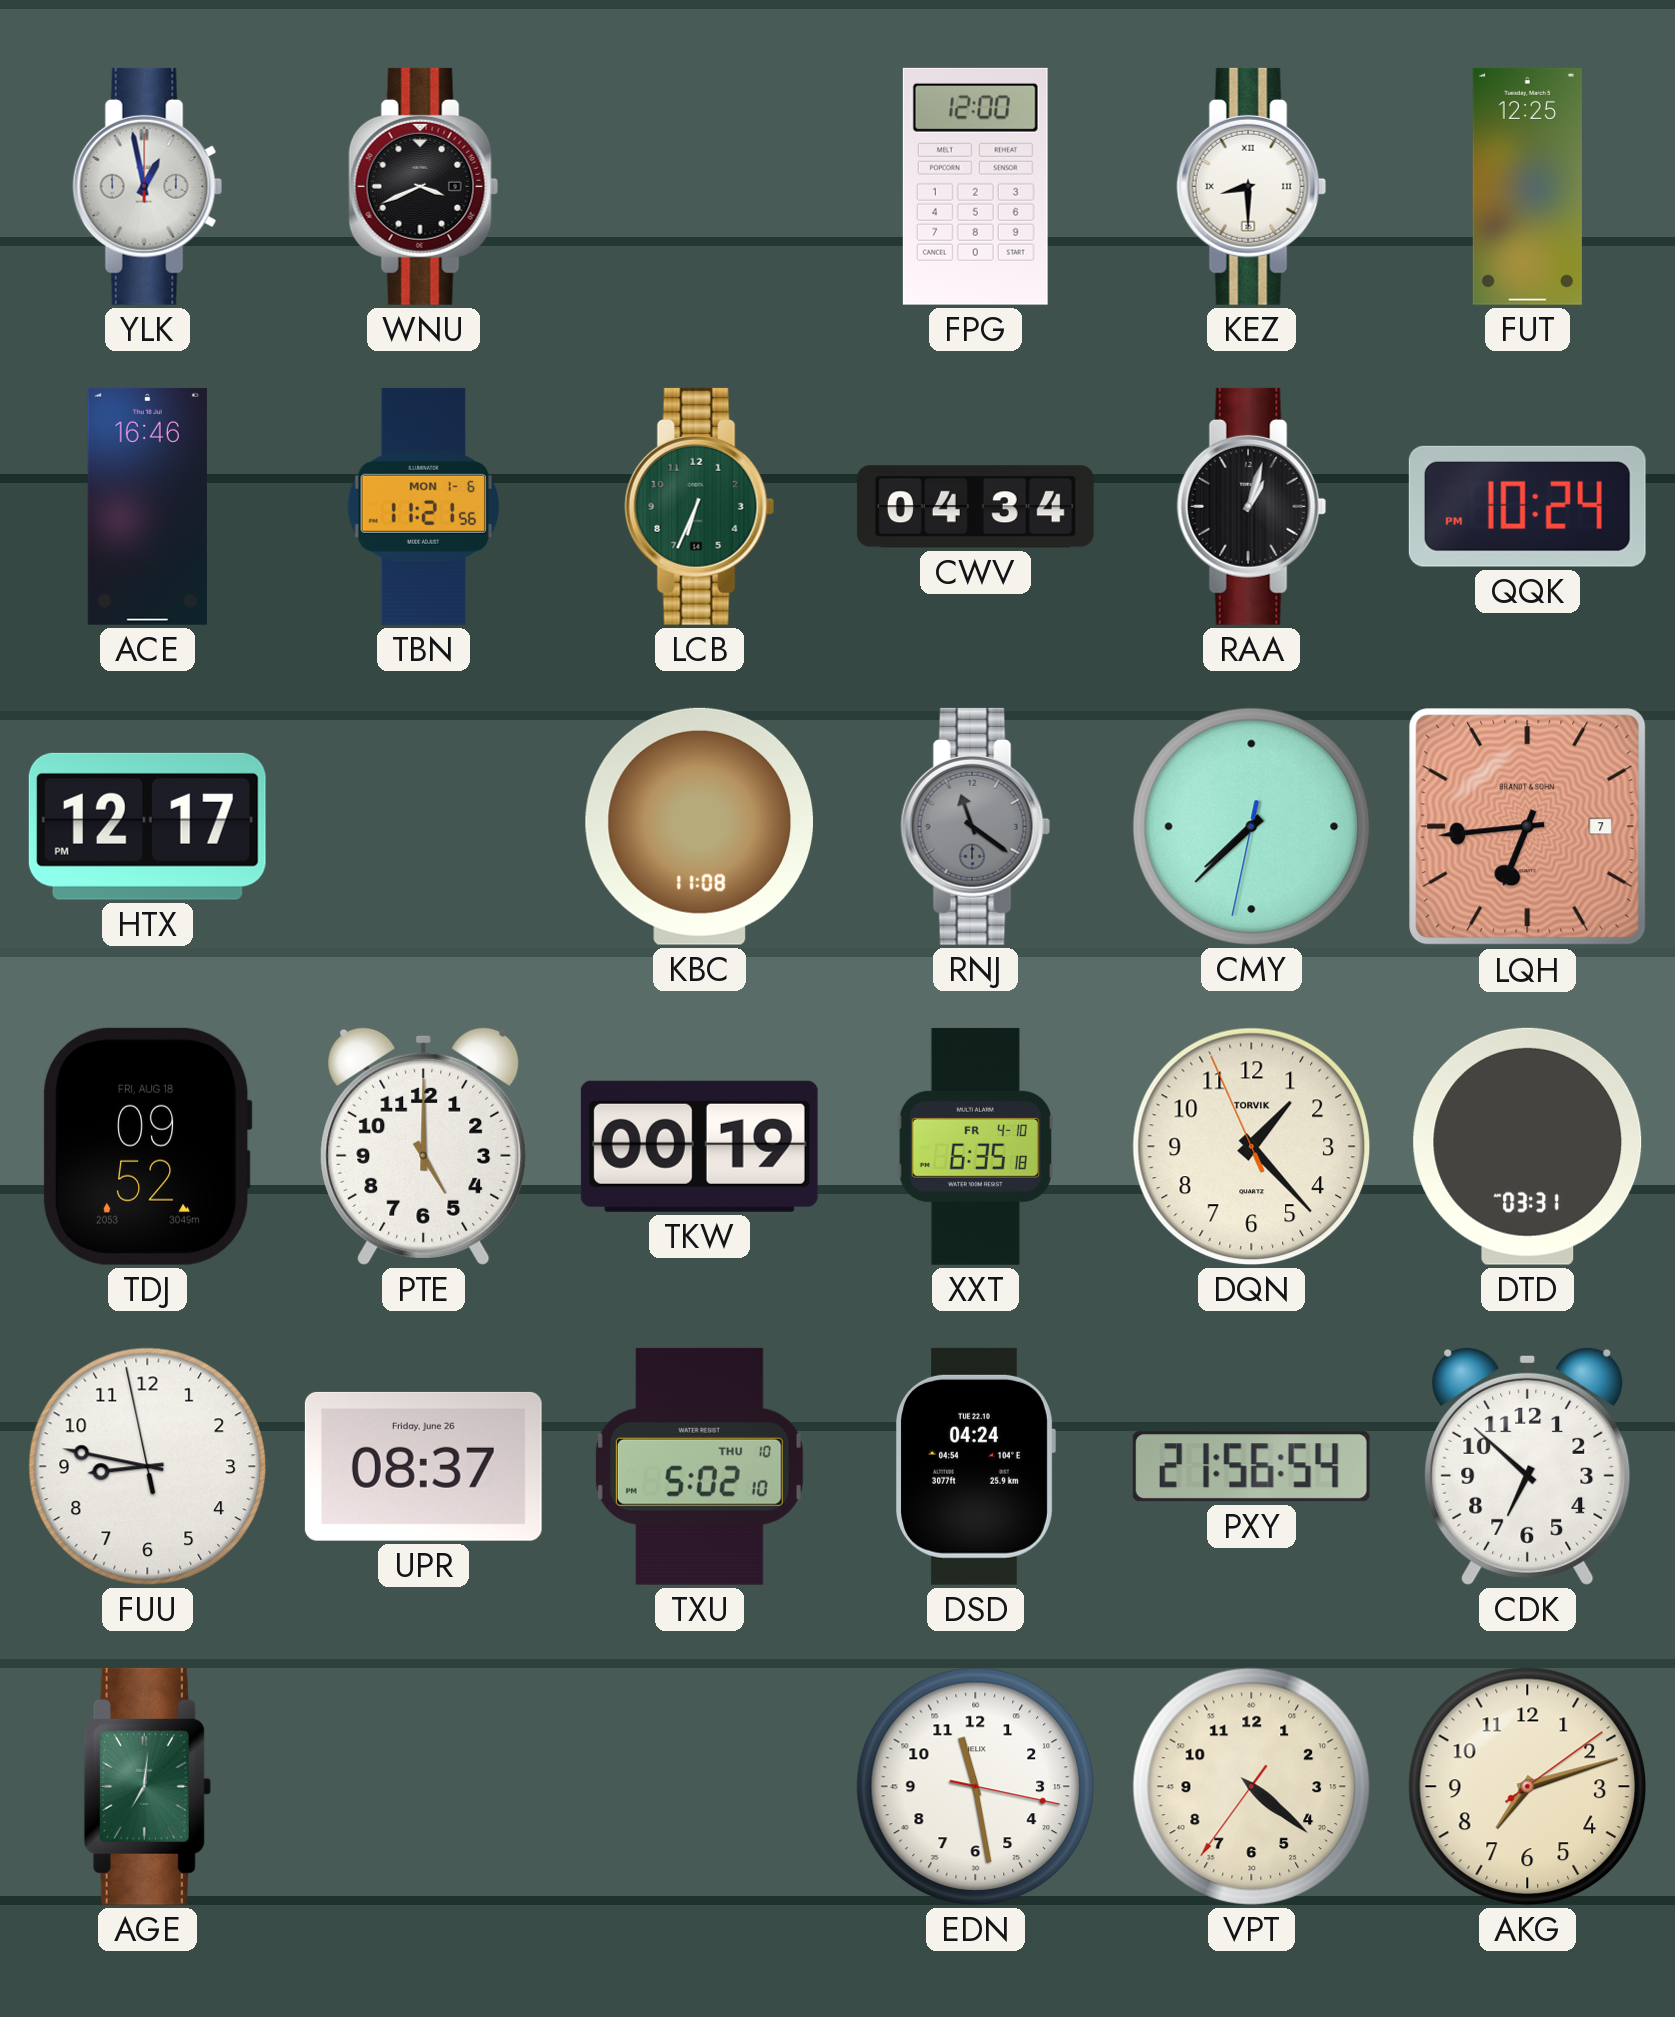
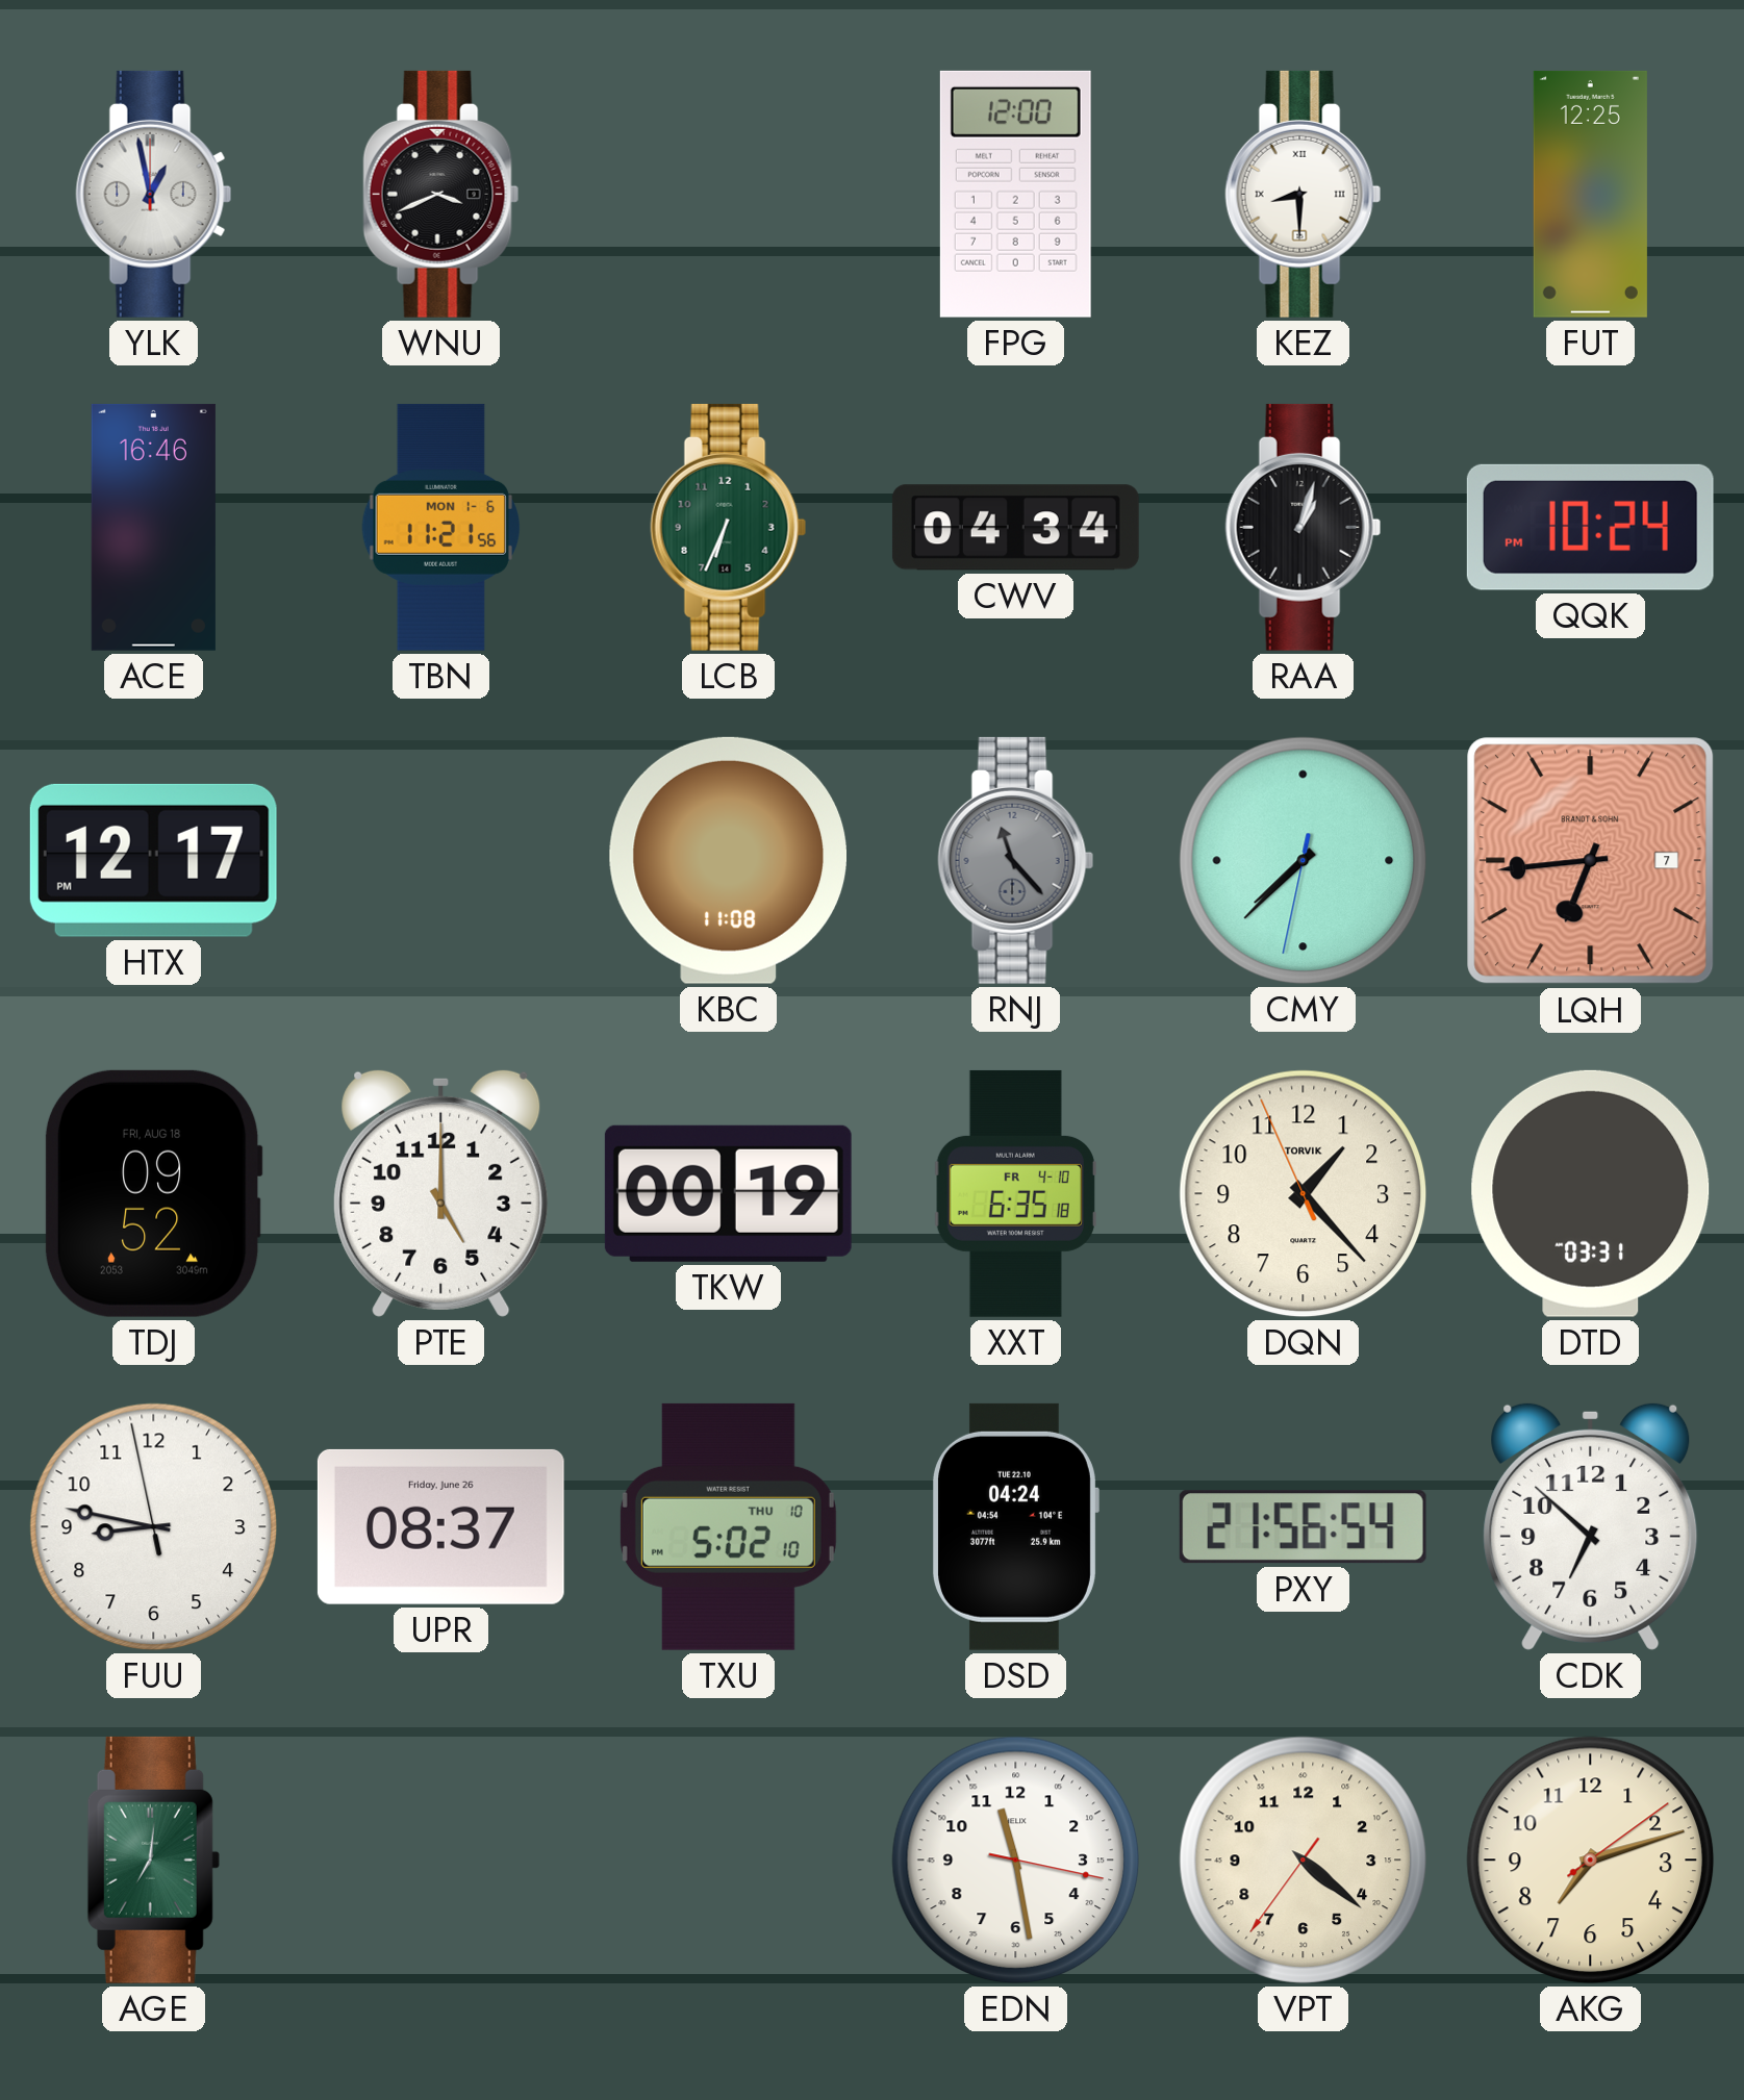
RNJ: 11:21 -> 11:23
